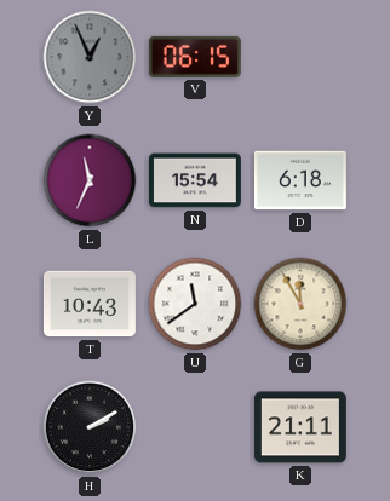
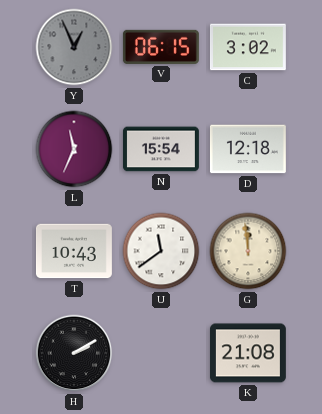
C: none -> 3:02
D: 6:18 -> 12:18
G: 11:55 -> 11:59
K: 21:11 -> 21:08
